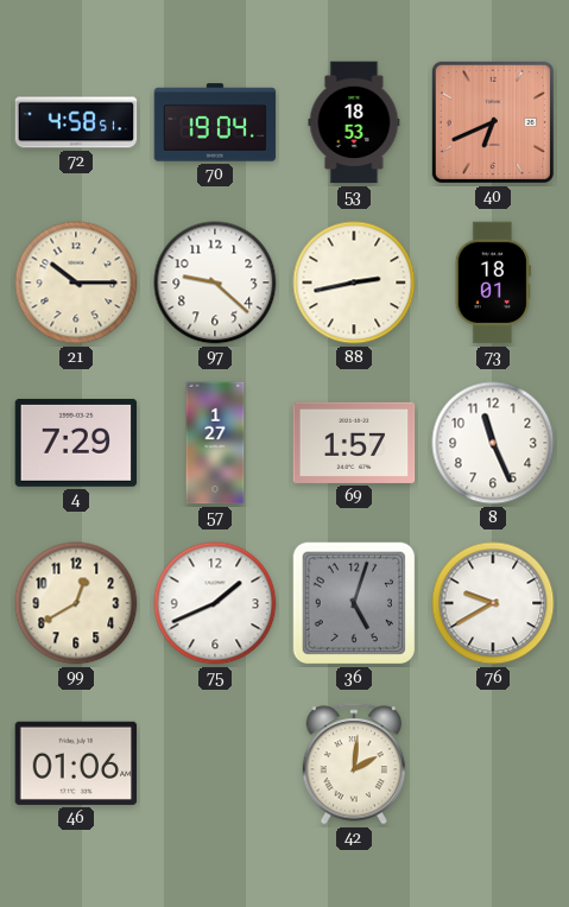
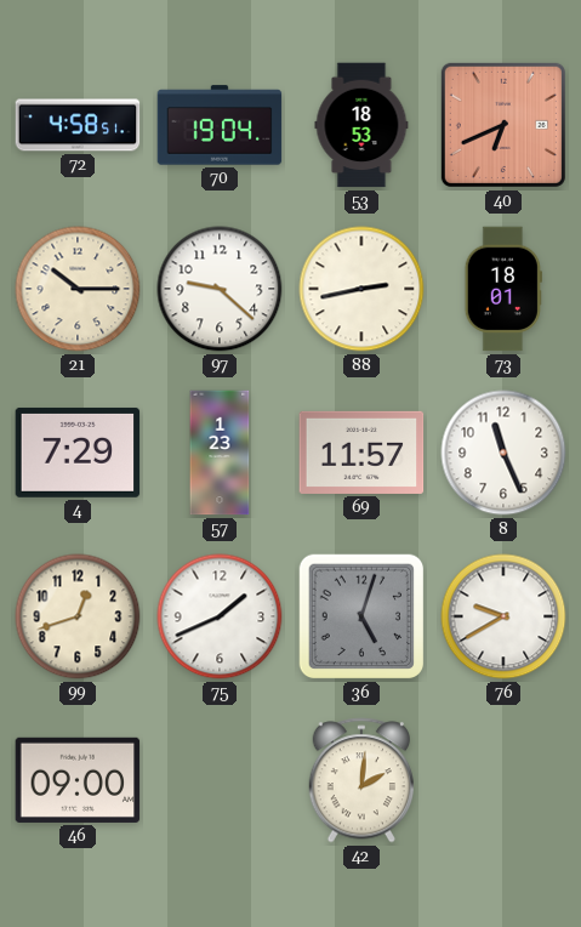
57: 1:27 -> 1:23
69: 1:57 -> 11:57
99: 12:40 -> 12:42
46: 01:06 -> 09:00
